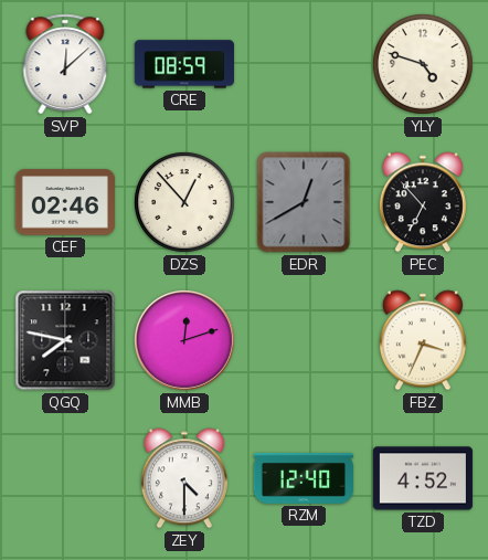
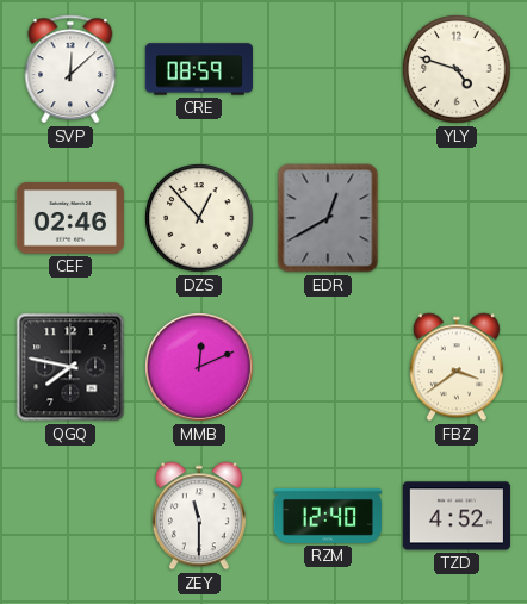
PEC: 6:53 -> none
MMB: 12:12 -> 12:11
FBZ: 3:34 -> 3:39
ZEY: 4:30 -> 11:30
